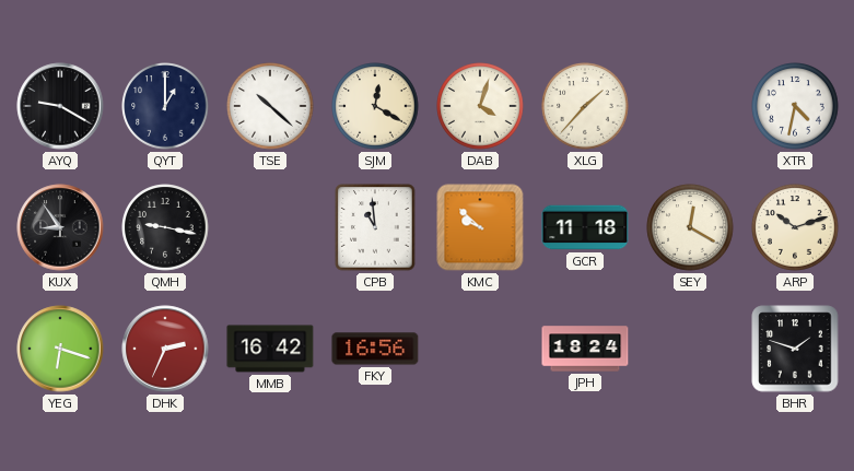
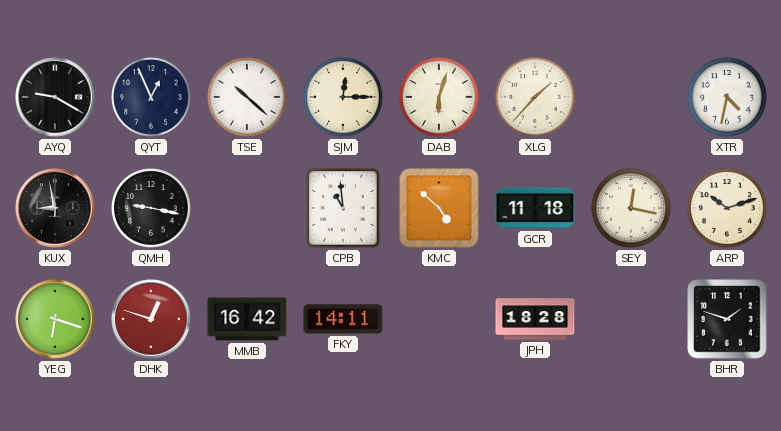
QYT: 1:00 -> 12:56
SJM: 12:20 -> 12:15
DAB: 4:03 -> 6:03
KUX: 8:54 -> 8:58
KMC: 9:52 -> 4:52
SEY: 12:20 -> 12:17
DHK: 2:34 -> 12:48
FKY: 16:56 -> 14:11
JPH: 18:24 -> 18:28
